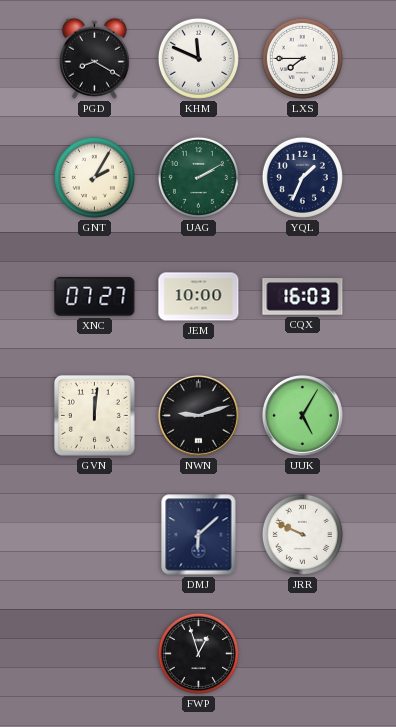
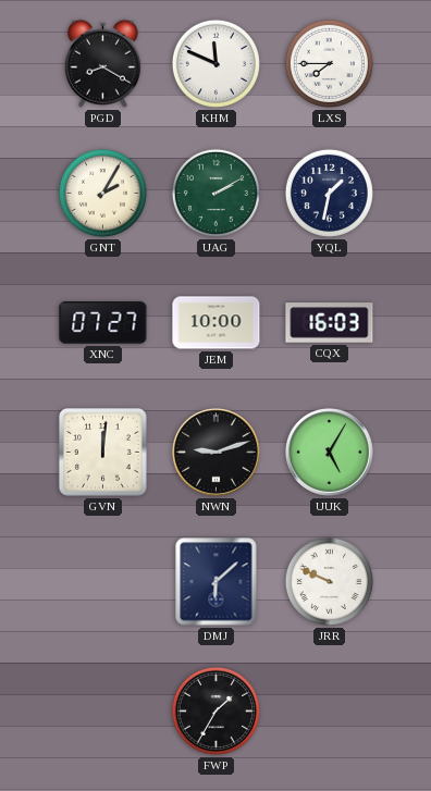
YQL: 1:34 -> 1:32
FWP: 12:57 -> 1:35
